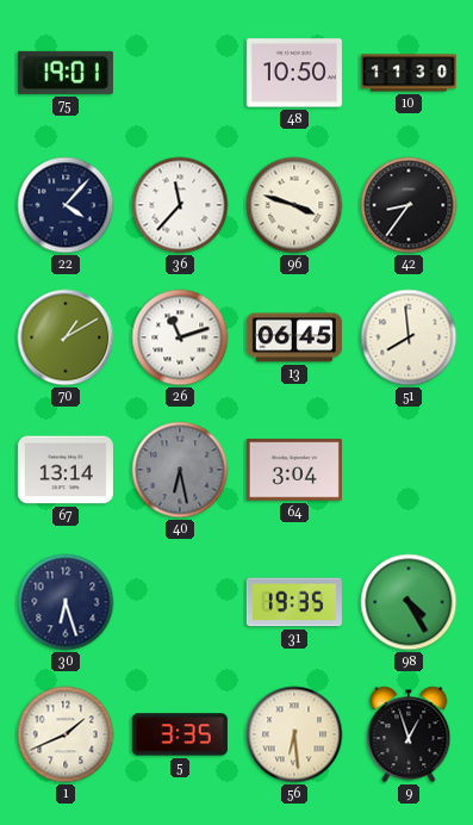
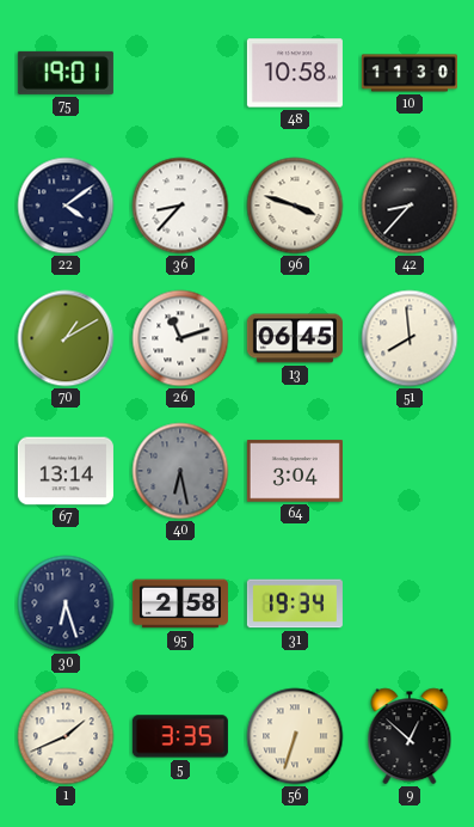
48: 10:50 -> 10:58
22: 4:07 -> 4:09
36: 11:37 -> 8:37
42: 8:36 -> 8:37
95: none -> 2:58
31: 19:35 -> 19:34
98: 4:25 -> none
56: 6:29 -> 6:33
9: 12:57 -> 12:52
